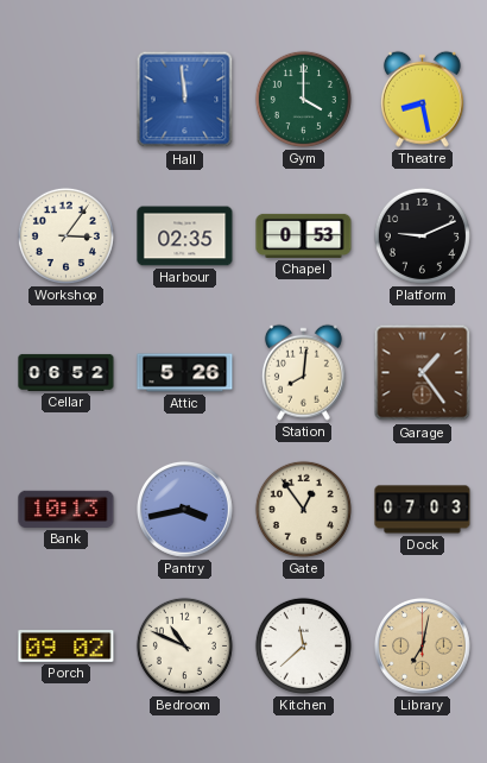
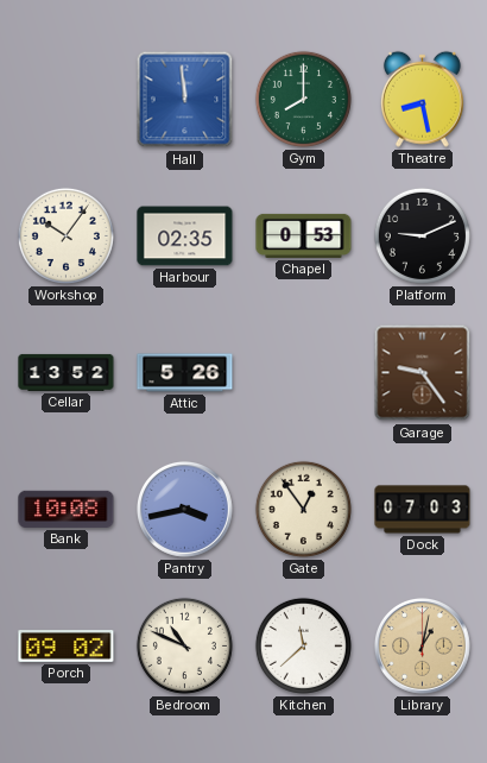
Gym: 4:00 -> 8:00
Workshop: 3:06 -> 10:06
Cellar: 06:52 -> 13:52
Station: 8:01 -> none
Garage: 1:24 -> 9:24
Bank: 10:13 -> 10:08
Library: 7:02 -> 1:02
